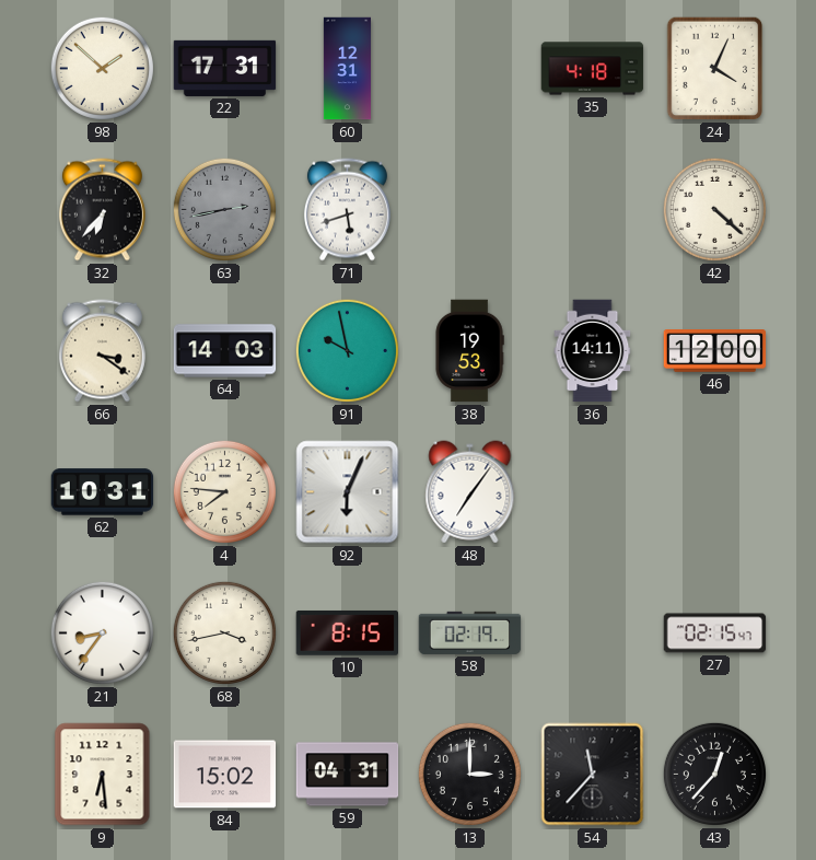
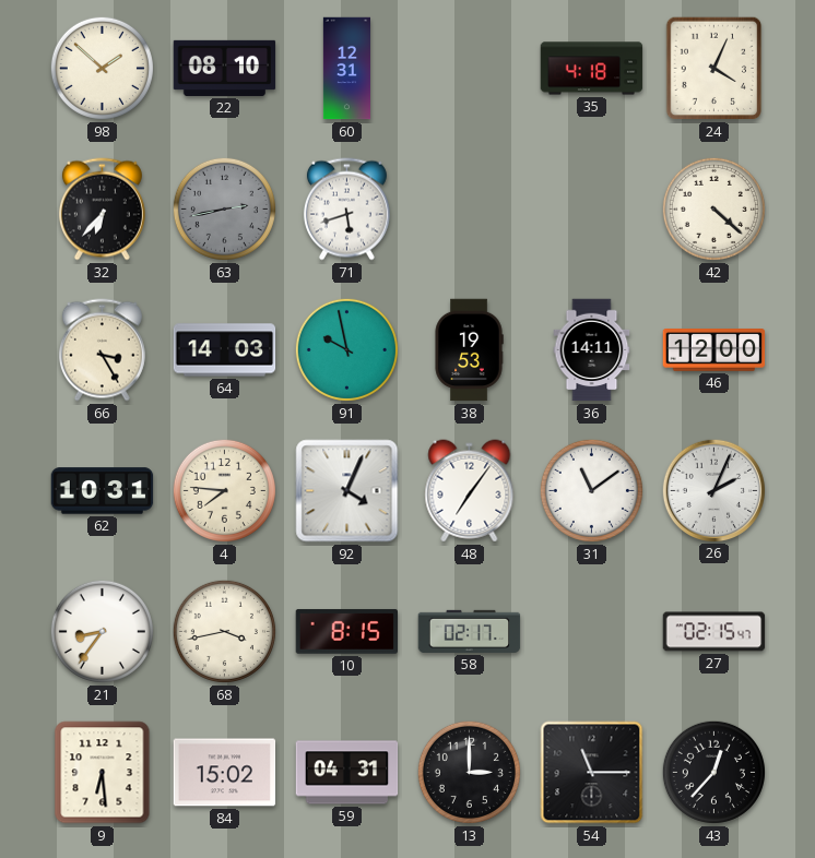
22: 17:31 -> 08:10
66: 3:21 -> 3:25
92: 6:04 -> 4:04
31: none -> 11:09
26: none -> 2:04
58: 02:19 -> 02:17
54: 11:37 -> 11:15
